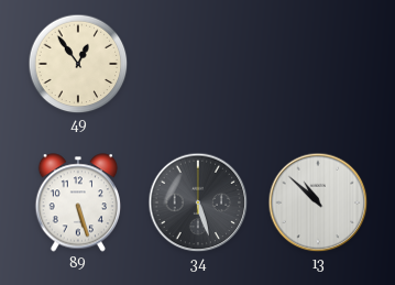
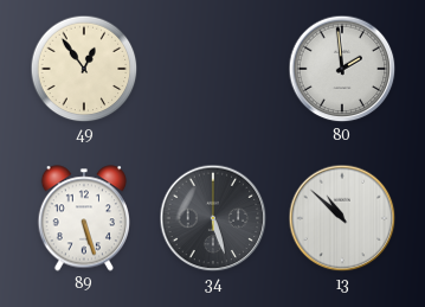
80: none -> 1:59
